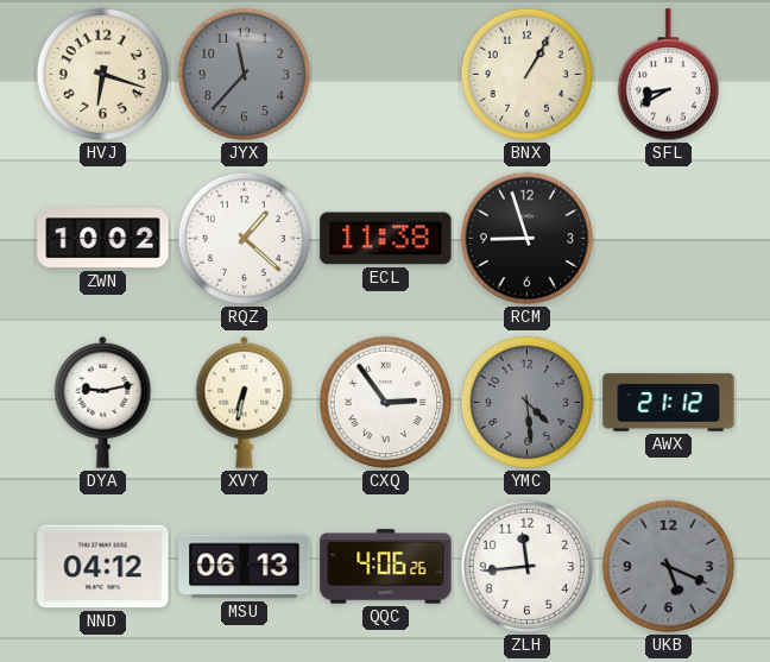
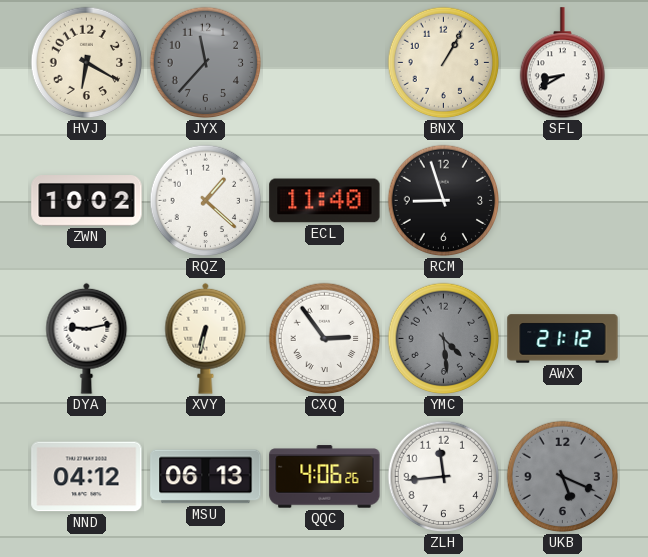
HVJ: 6:18 -> 6:20
ECL: 11:38 -> 11:40
